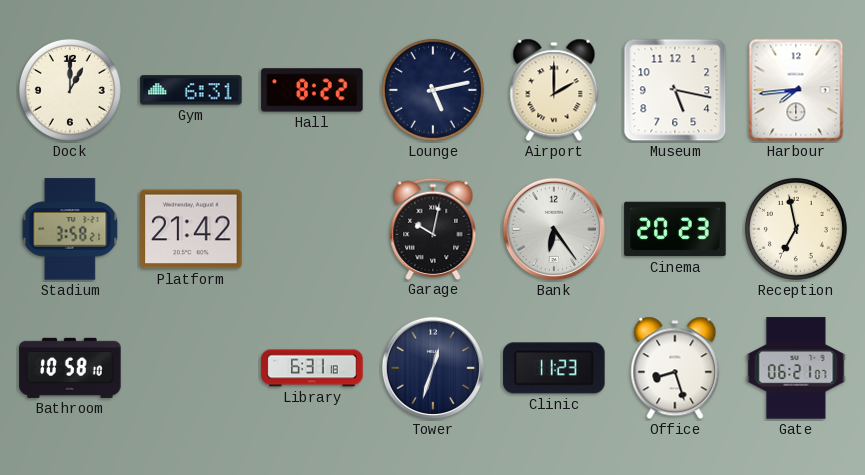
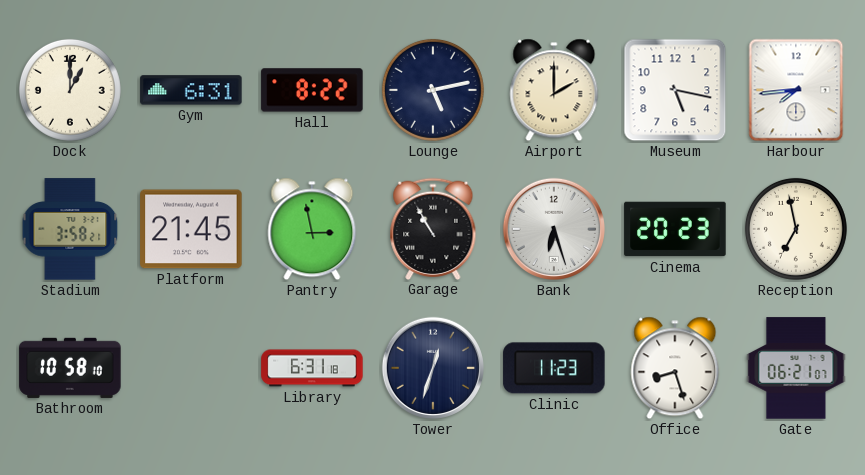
Platform: 21:42 -> 21:45
Pantry: none -> 2:58
Garage: 10:02 -> 10:55
Bank: 6:24 -> 6:27
